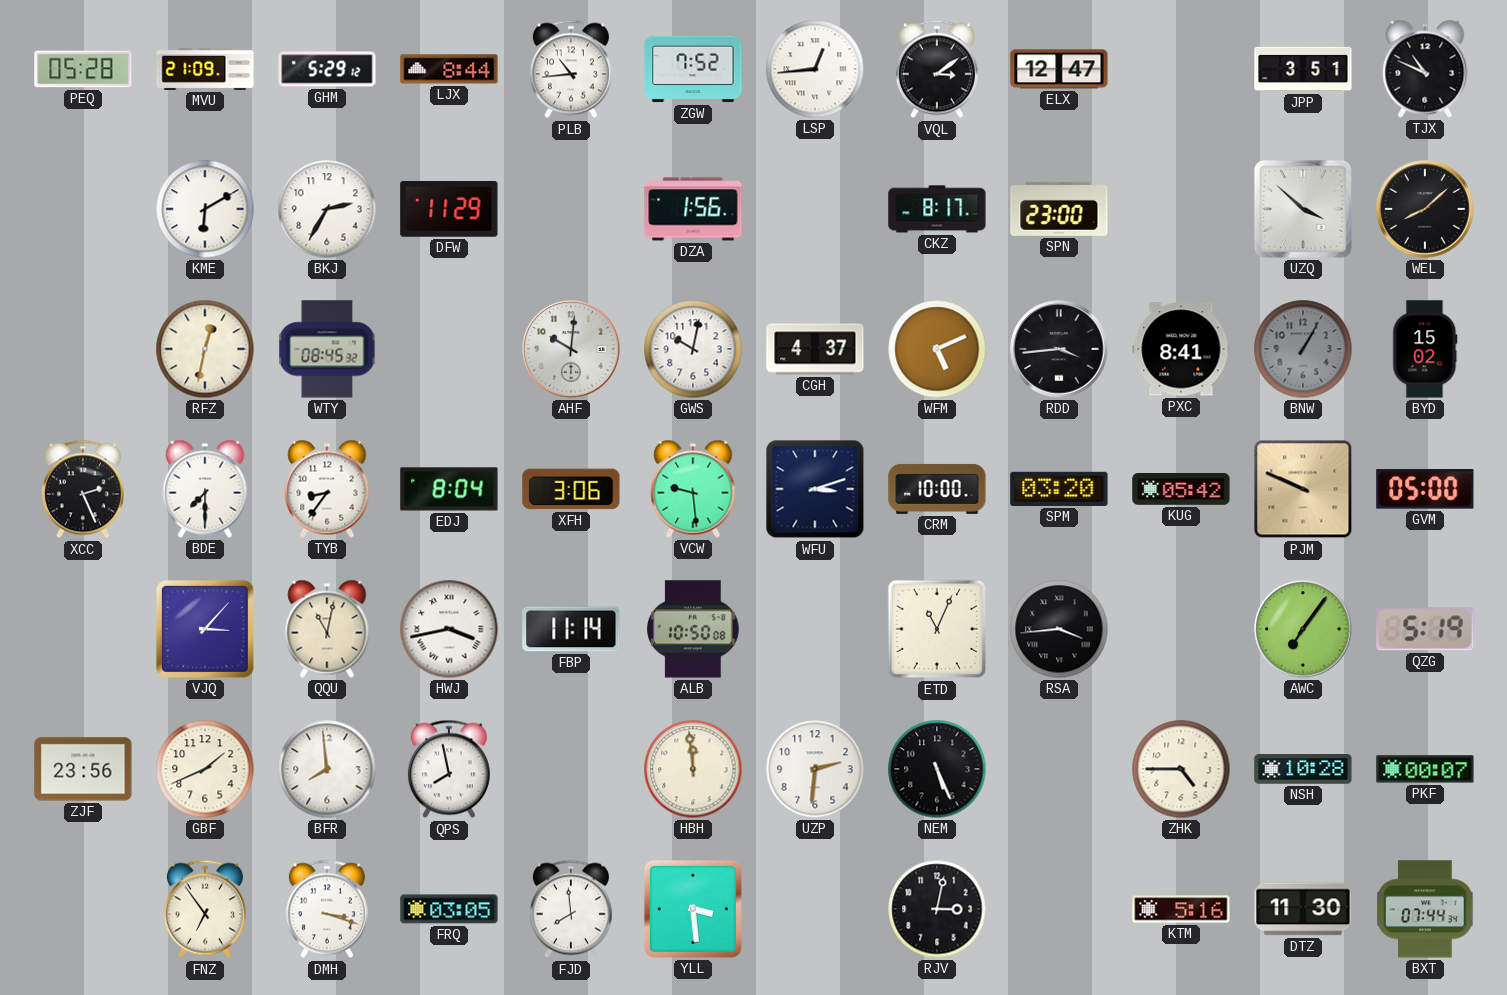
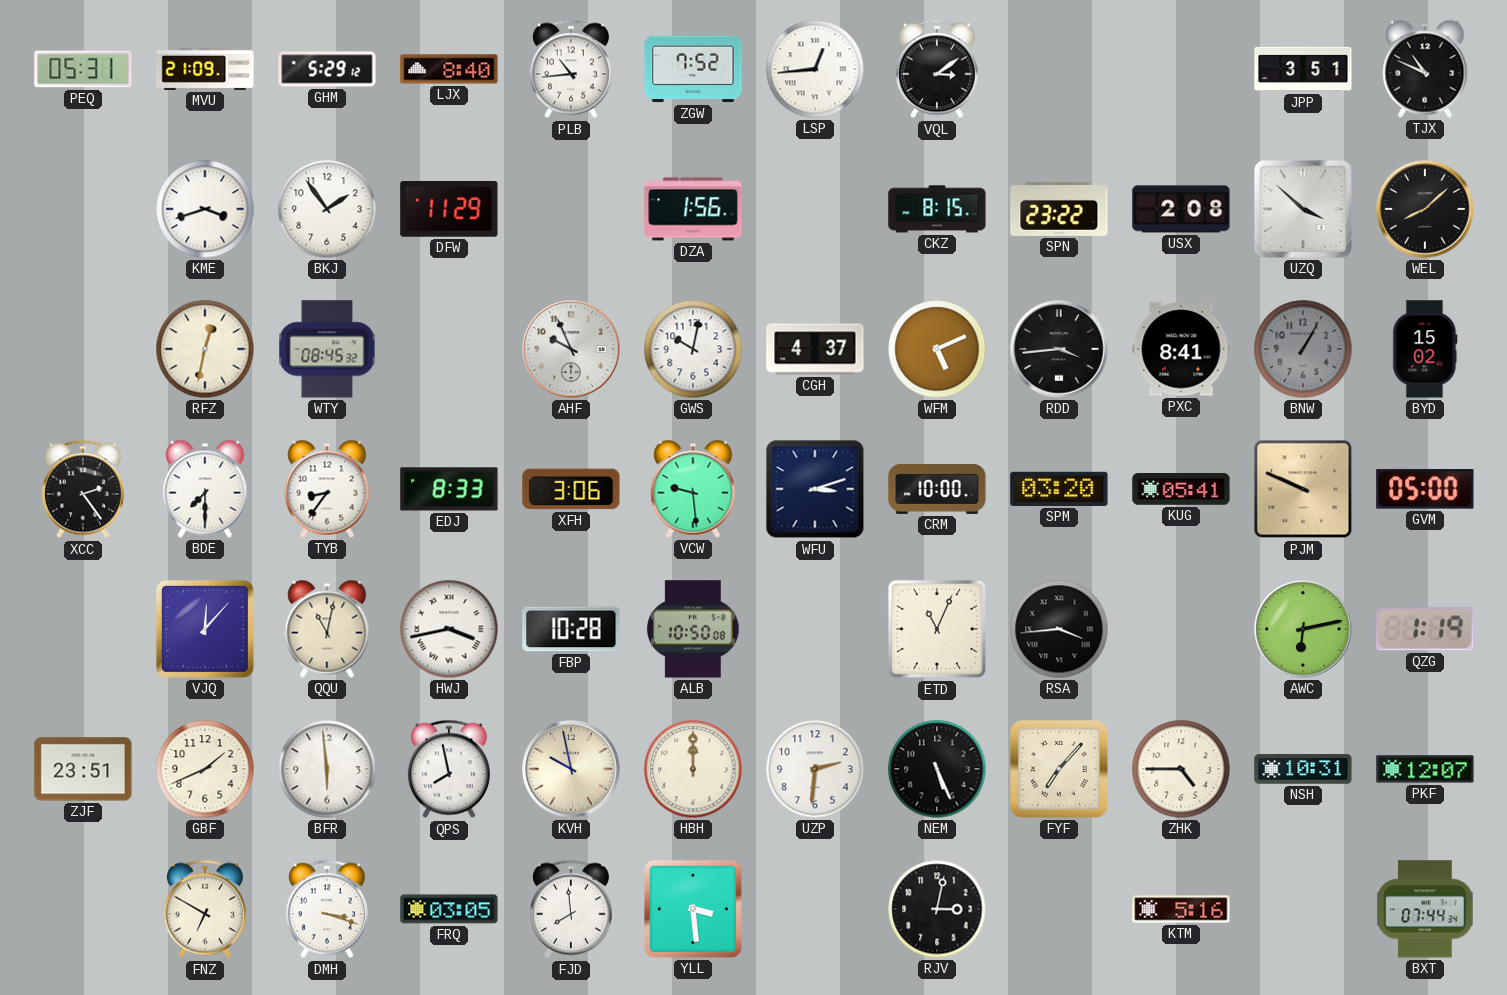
PEQ: 05:28 -> 05:31
LJX: 8:44 -> 8:40
ELX: 12:47 -> none
KME: 6:10 -> 3:42
BKJ: 2:35 -> 1:54
CKZ: 8:17 -> 8:15
SPN: 23:00 -> 23:22
USX: none -> 2:08
AHF: 10:01 -> 9:56
XCC: 2:26 -> 2:24
EDJ: 8:04 -> 8:33
KUG: 05:42 -> 05:41
VJQ: 3:07 -> 12:07
FBP: 11:14 -> 10:28
AWC: 7:06 -> 6:13
QZG: 5:19 -> 1:19
ZJF: 23:56 -> 23:51
BFR: 7:59 -> 5:59
KVH: none -> 9:58
HBH: 11:59 -> 12:00
FYF: none -> 7:07
NSH: 10:28 -> 10:31
PKF: 00:07 -> 12:07
FNZ: 6:54 -> 6:50
DTZ: 11:30 -> none
